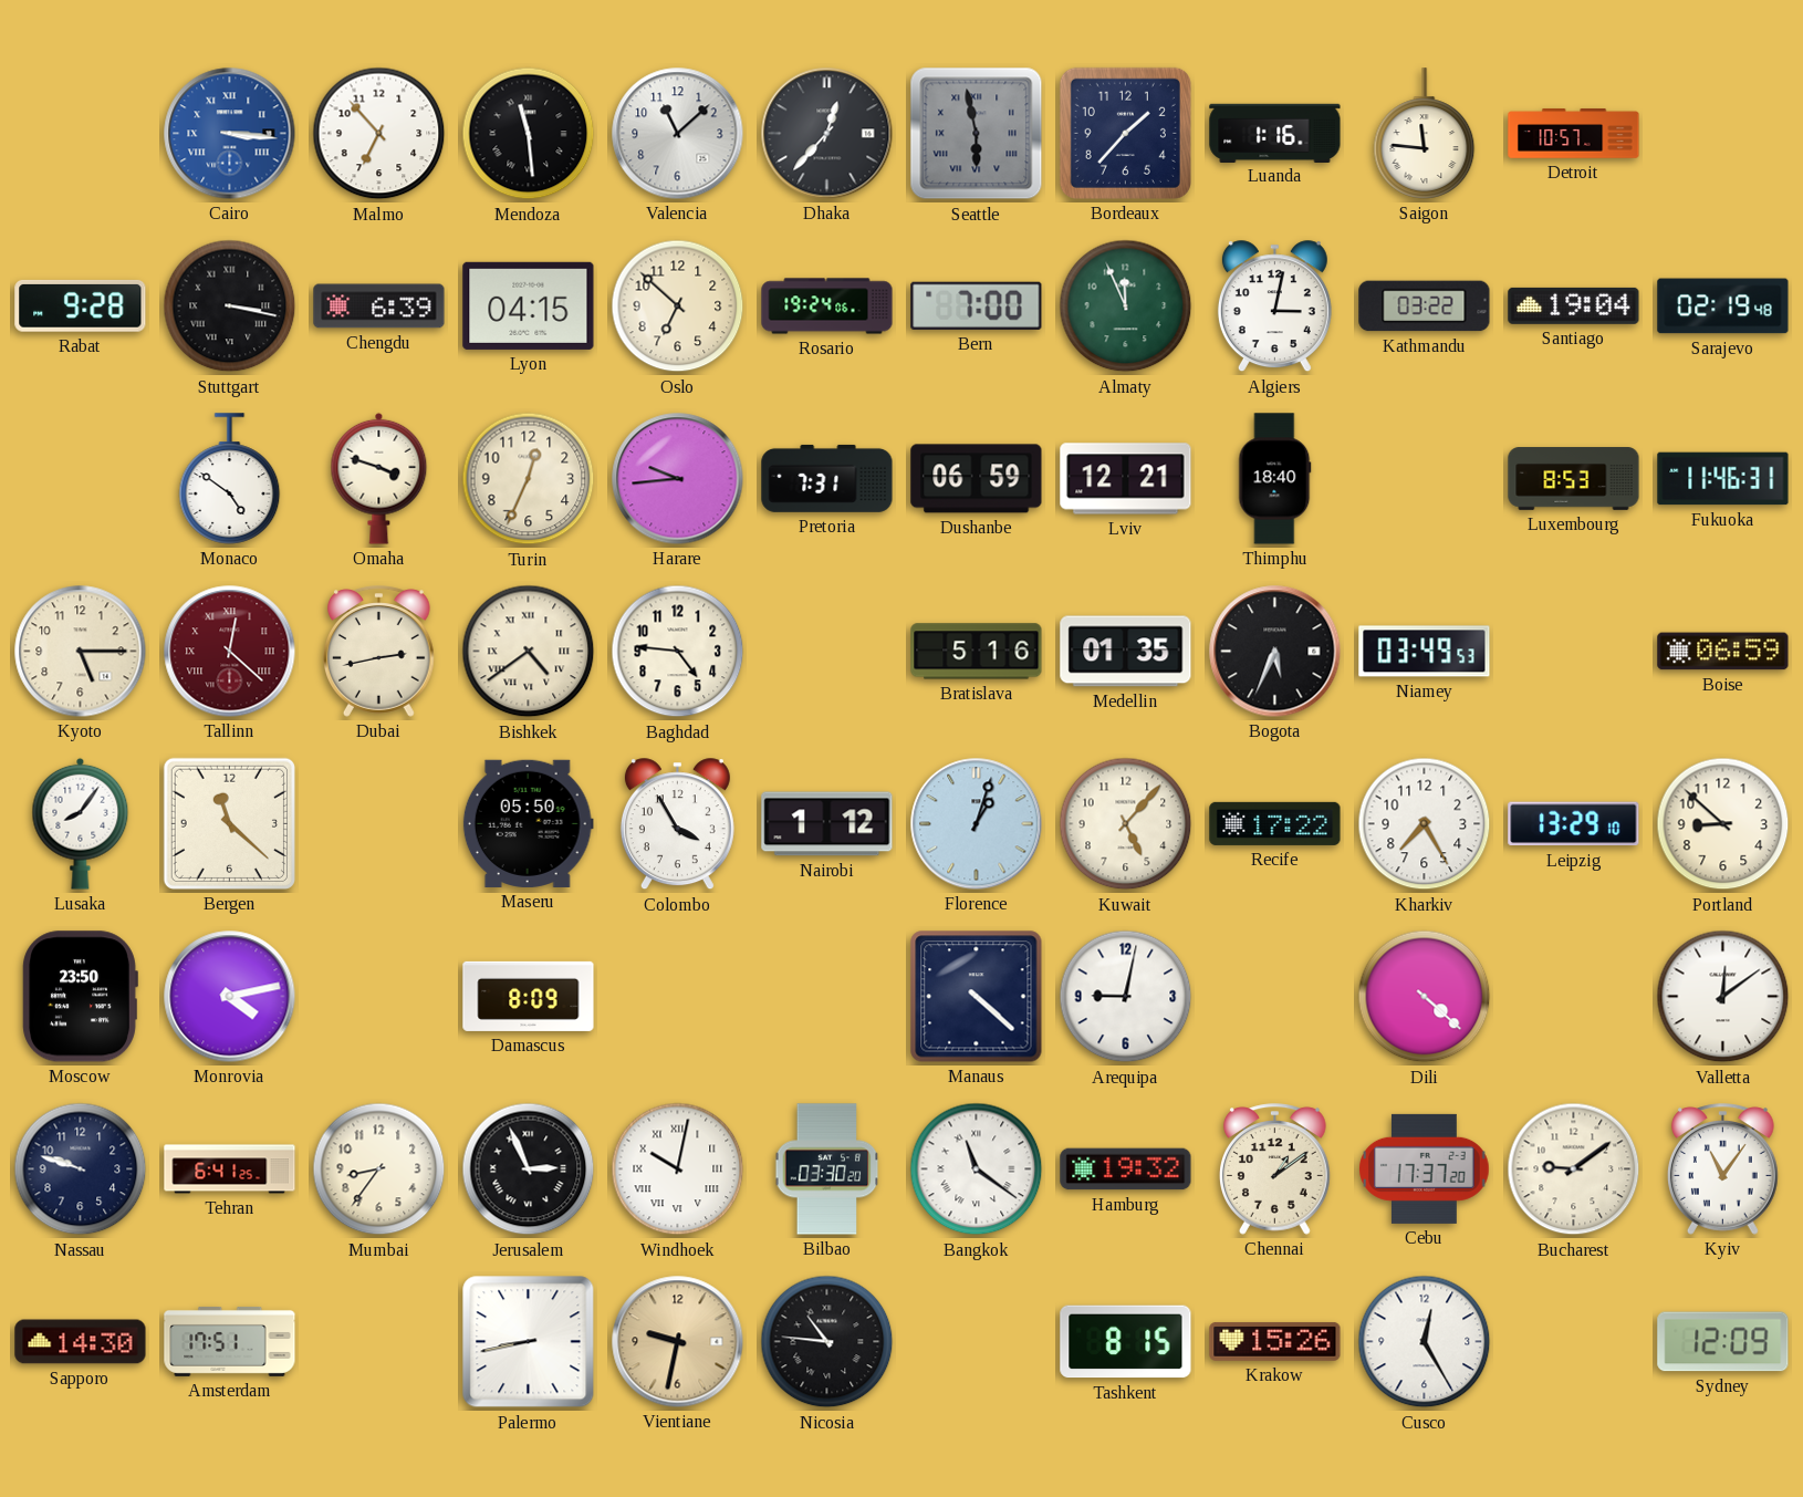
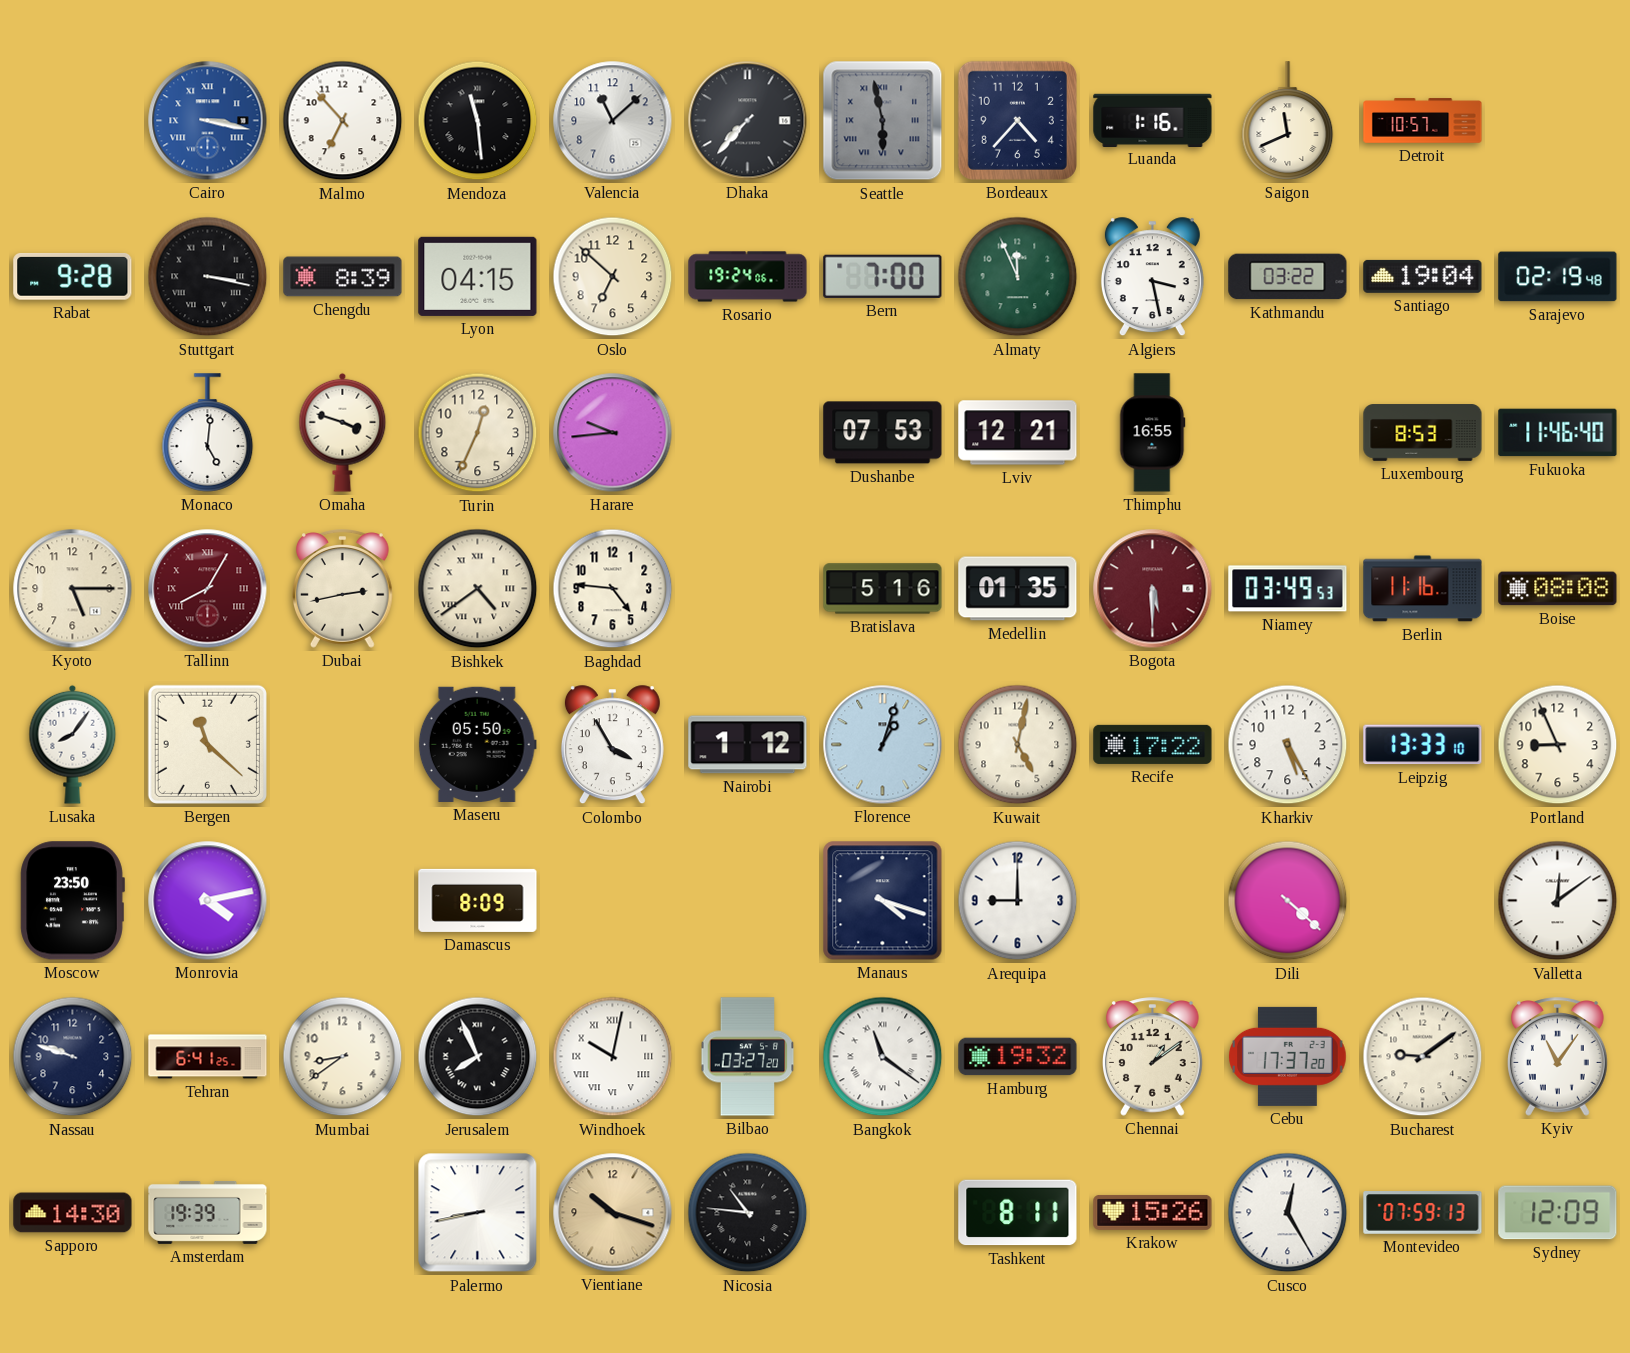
Cairo: 3:16 -> 3:17
Dhaka: 12:37 -> 7:37
Bordeaux: 1:37 -> 4:37
Saigon: 11:46 -> 11:41
Chengdu: 6:39 -> 8:39
Algiers: 3:02 -> 3:28
Monaco: 4:51 -> 5:01
Pretoria: 7:31 -> none
Dushanbe: 06:59 -> 07:53
Thimphu: 18:40 -> 16:55
Fukuoka: 11:46:31 -> 11:46:40
Tallinn: 12:22 -> 8:05
Bogota: 5:34 -> 5:30
Bogota dial: black -> burgundy
Berlin: none -> 11:16
Boise: 06:59 -> 08:08
Kuwait: 5:07 -> 5:02
Kharkiv: 7:25 -> 5:25
Leipzig: 13:29 -> 13:33
Portland: 8:52 -> 8:56
Manaus: 4:22 -> 4:18
Arequipa: 9:02 -> 9:00
Mumbai: 8:36 -> 8:39
Jerusalem: 2:56 -> 7:56
Bilbao: 03:30 -> 03:27
Amsterdam: 17:51 -> 19:39
Vientiane: 9:32 -> 10:18
Tashkent: 8:15 -> 8:11
Montevideo: none -> 07:59
